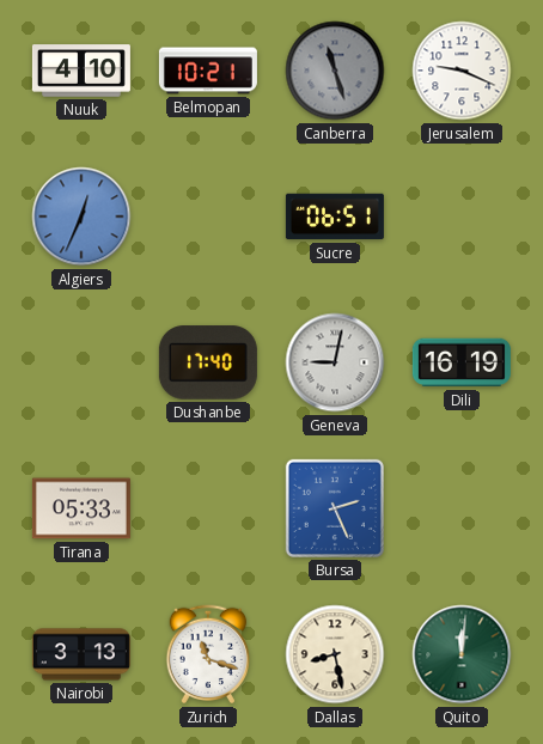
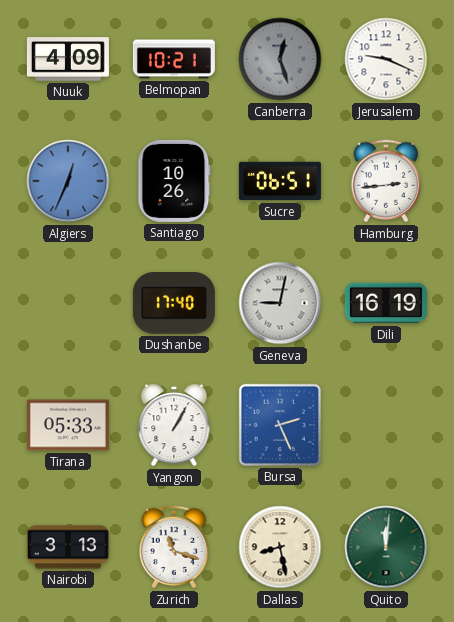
Nuuk: 4:10 -> 4:09
Canberra: 11:27 -> 12:27
Santiago: none -> 10:26
Hamburg: none -> 2:44
Yangon: none -> 1:05
